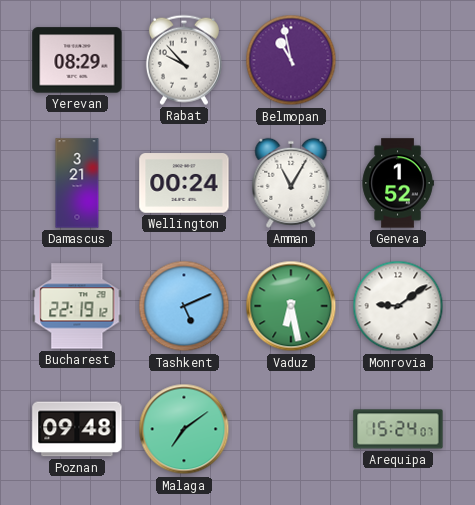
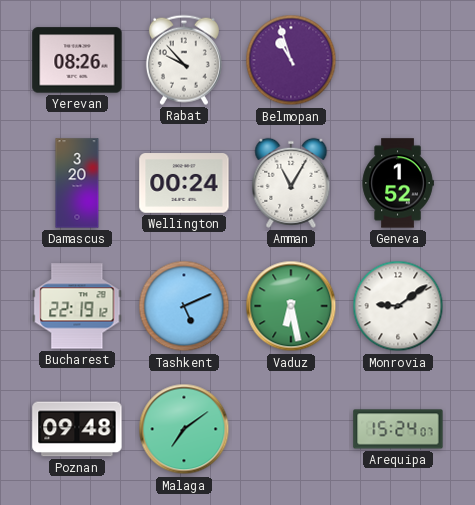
Yerevan: 08:29 -> 08:26
Belmopan: 10:58 -> 10:57
Damascus: 3:21 -> 3:20
